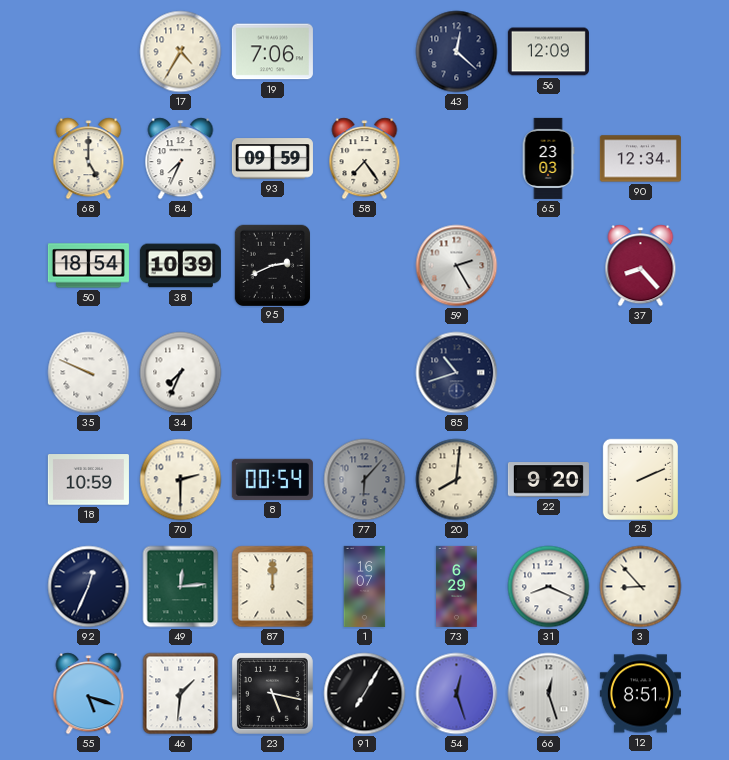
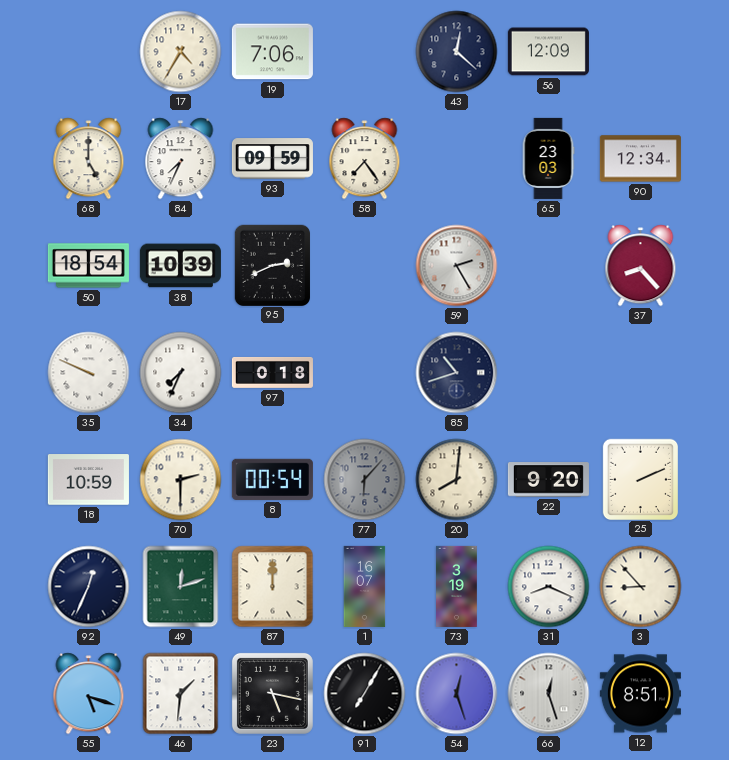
97: none -> 0:18
49: 12:14 -> 12:12
73: 6:29 -> 3:19
